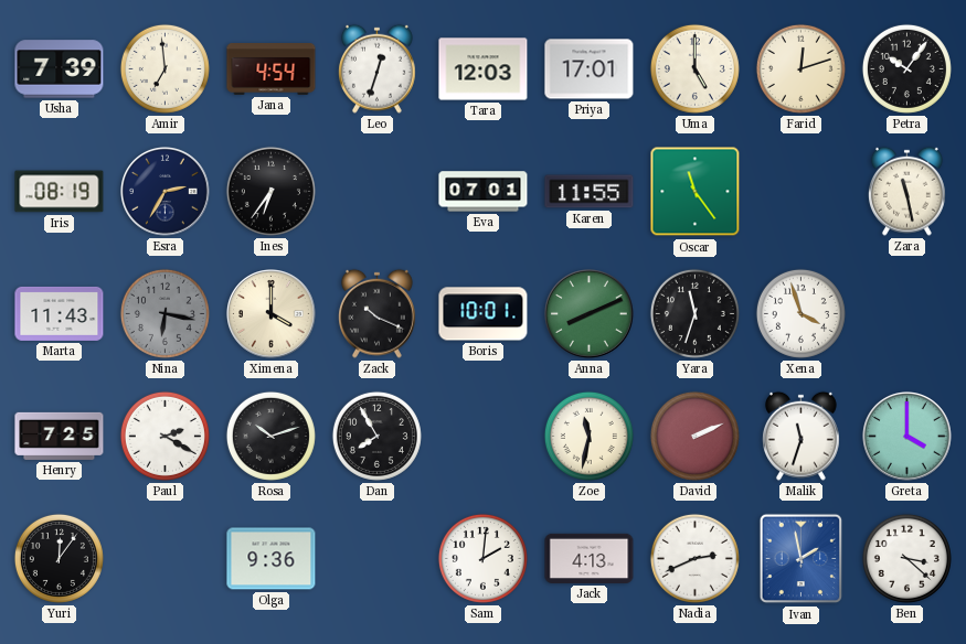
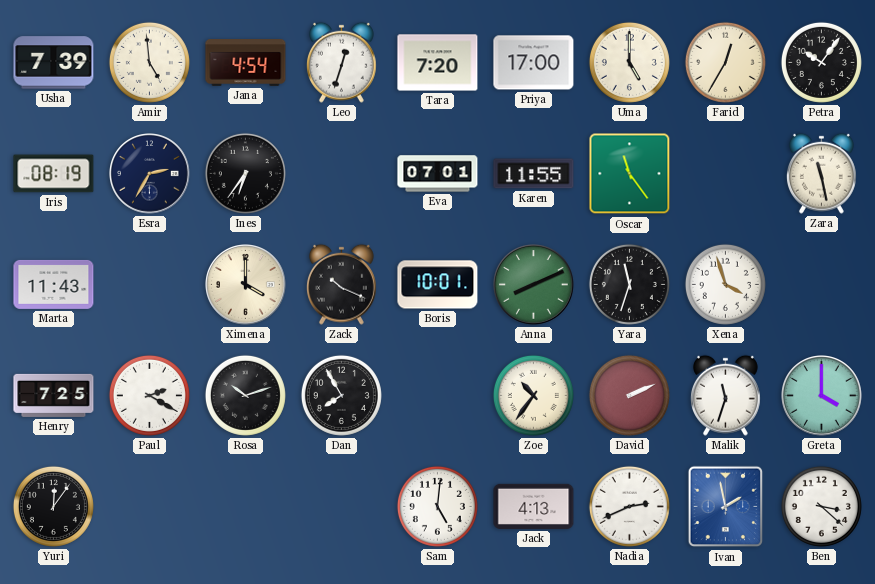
Amir: 6:59 -> 4:59
Tara: 12:03 -> 7:20
Priya: 17:01 -> 17:00
Farid: 12:12 -> 12:35
Nina: 6:17 -> none
Zoe: 11:32 -> 10:36
Olga: 9:36 -> none
Sam: 2:01 -> 5:01
